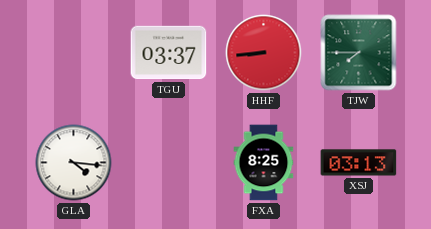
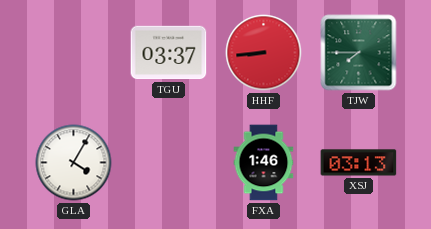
GLA: 4:16 -> 4:05
FXA: 8:25 -> 1:46
